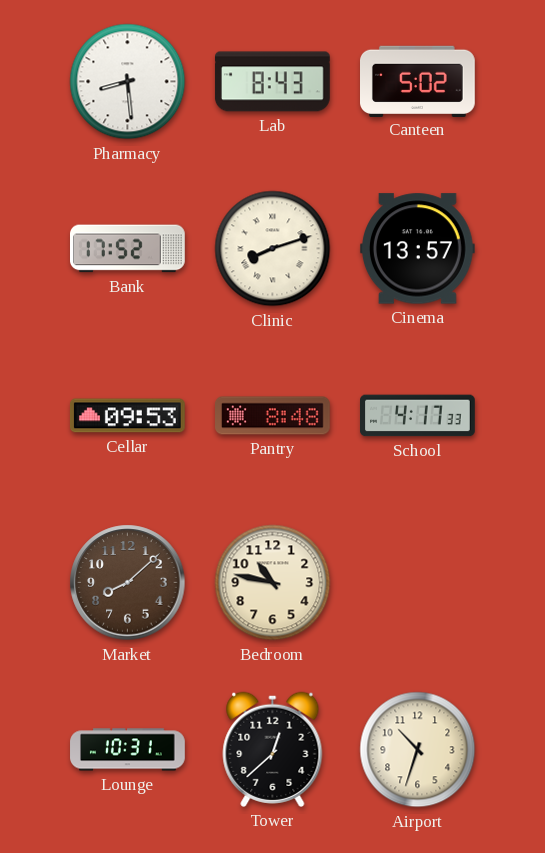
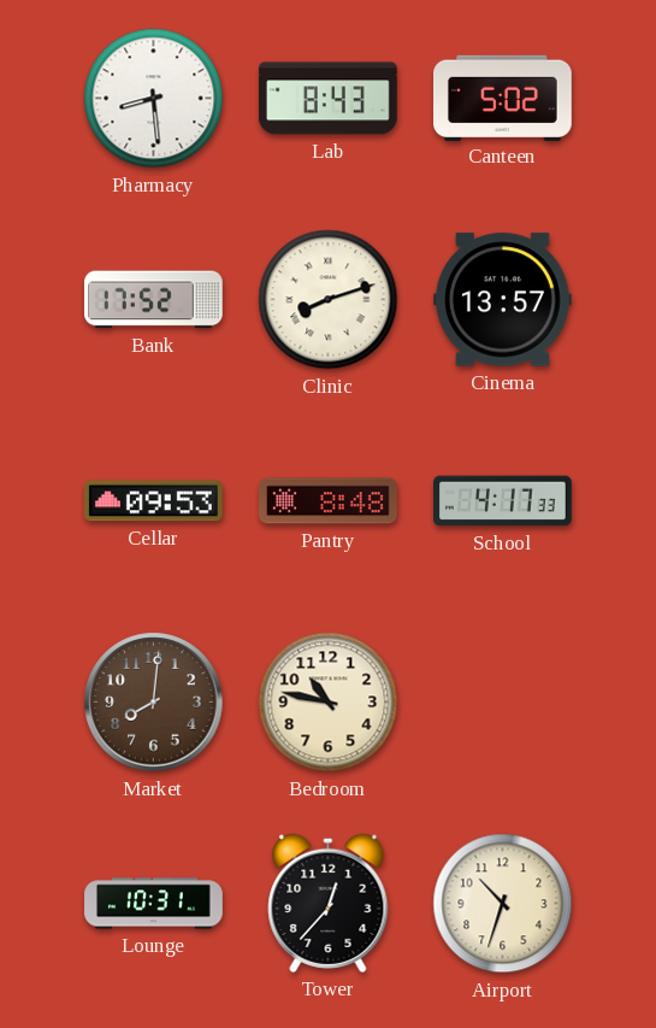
Market: 8:08 -> 8:01
Tower: 12:38 -> 12:37
